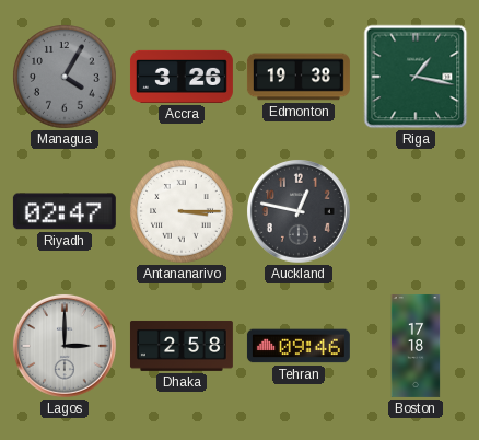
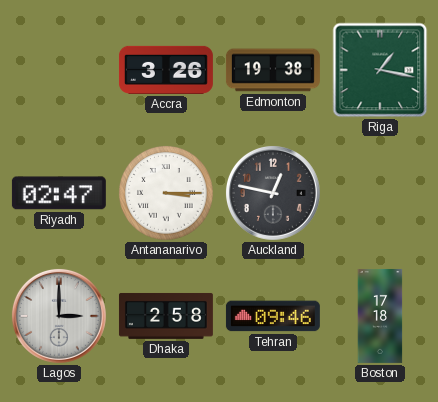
Managua: 4:05 -> none
